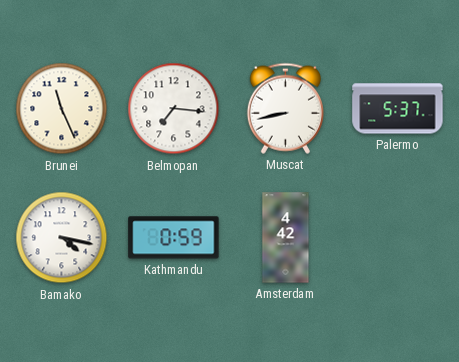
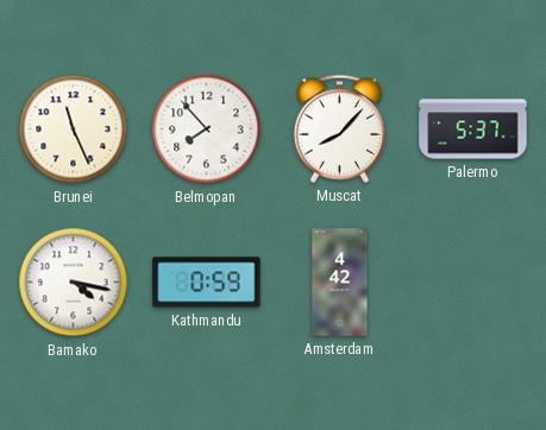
Belmopan: 7:16 -> 7:53
Muscat: 8:43 -> 8:07
